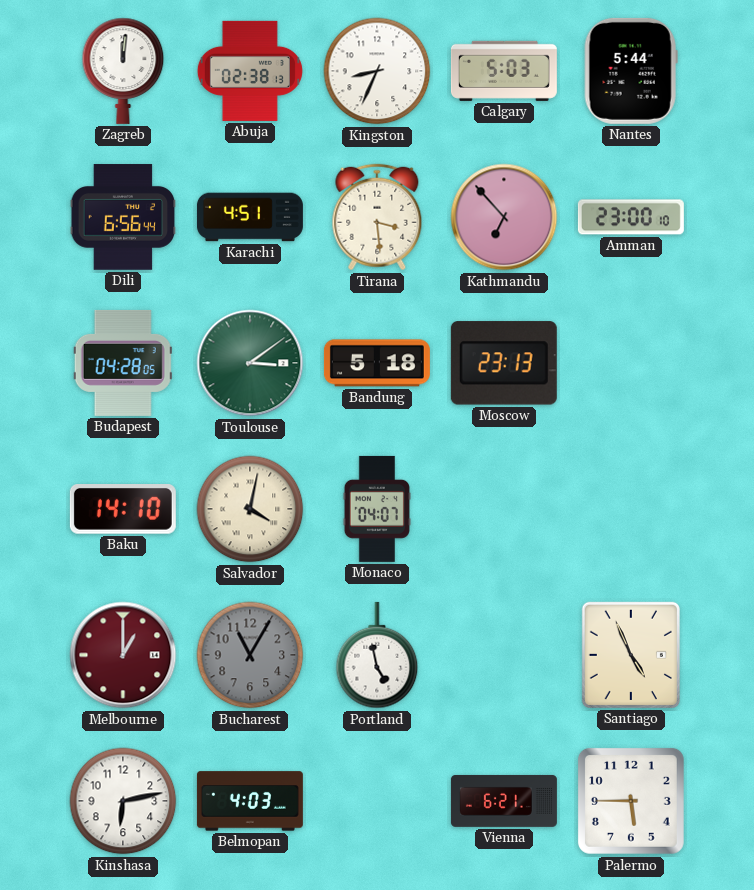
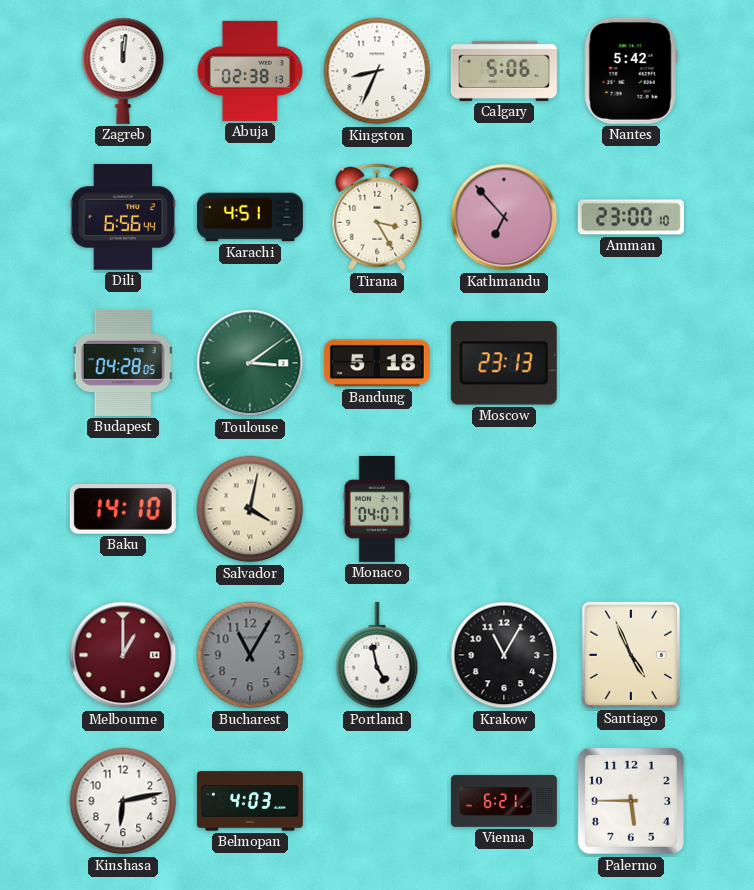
Calgary: 5:03 -> 5:06
Nantes: 5:44 -> 5:42
Tirana: 3:29 -> 3:25
Krakow: none -> 11:05
